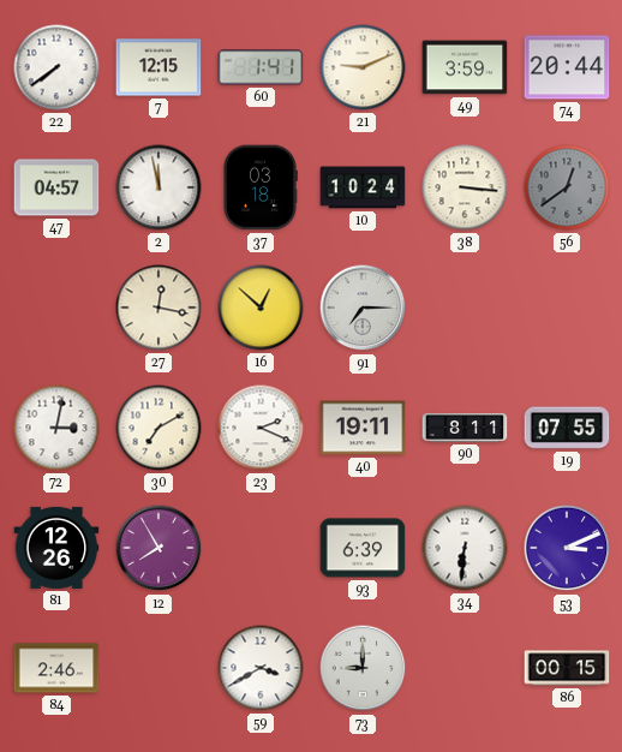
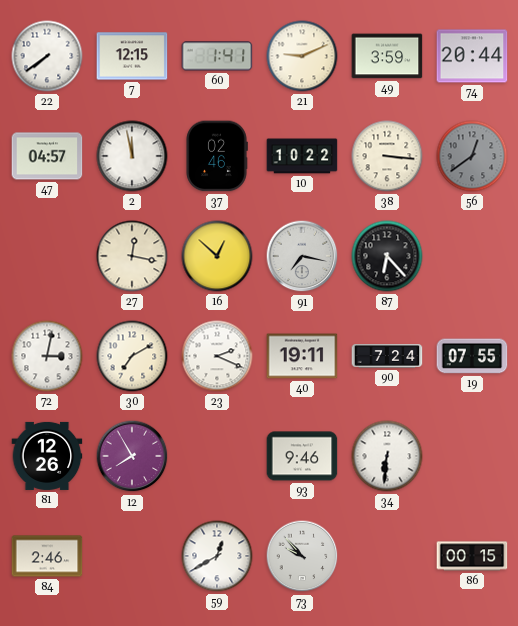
37: 03:18 -> 02:46
10: 10:24 -> 10:22
91: 7:15 -> 7:17
87: none -> 6:23
90: 8:11 -> 7:24
93: 6:39 -> 9:46
53: 3:11 -> none
59: 3:40 -> 12:40
73: 9:00 -> 9:53
